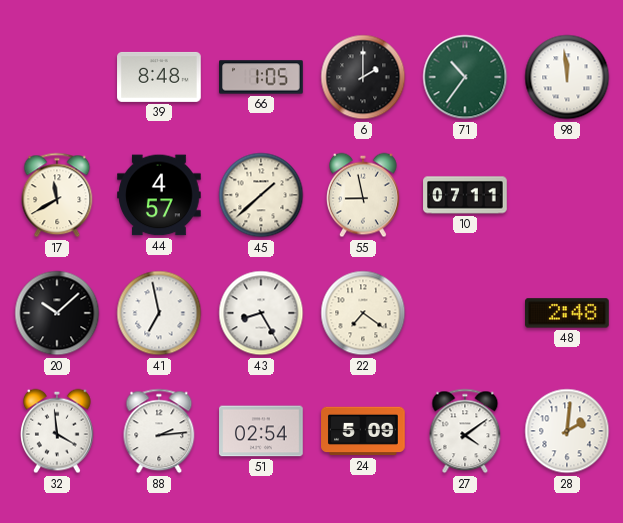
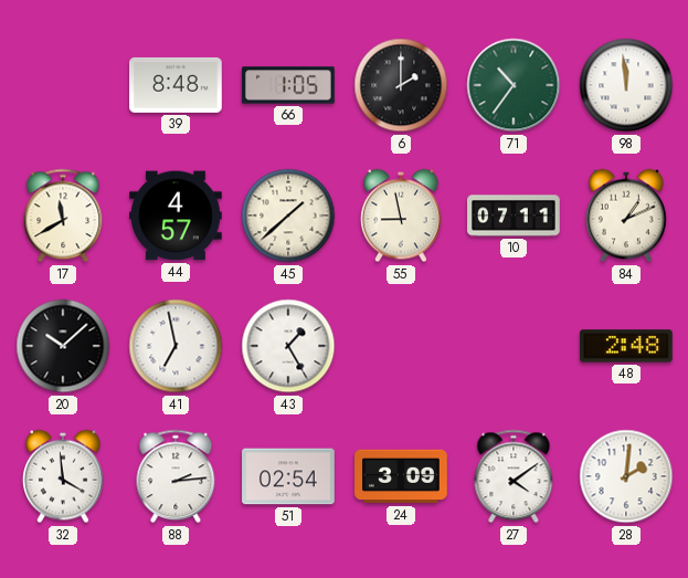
84: none -> 1:11
43: 8:25 -> 1:25
22: 7:21 -> none
24: 5:09 -> 3:09
